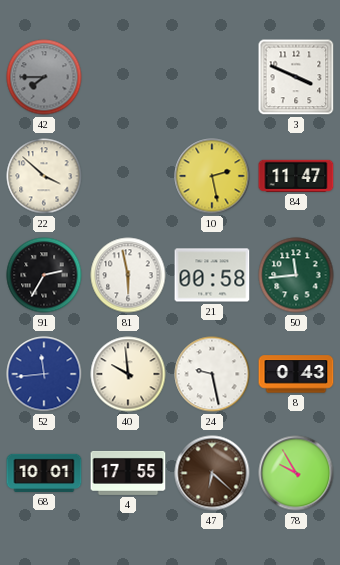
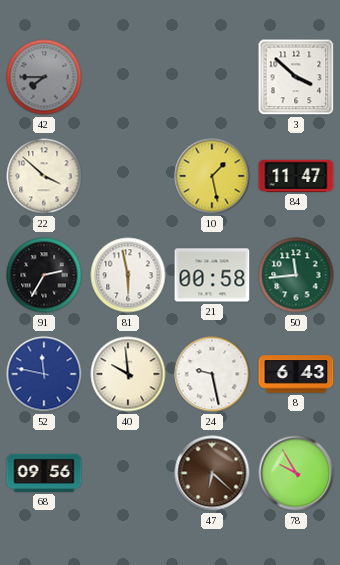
3: 3:49 -> 3:52
10: 2:28 -> 1:28
52: 11:44 -> 11:47
8: 0:43 -> 6:43
68: 10:01 -> 09:56
4: 17:55 -> none
